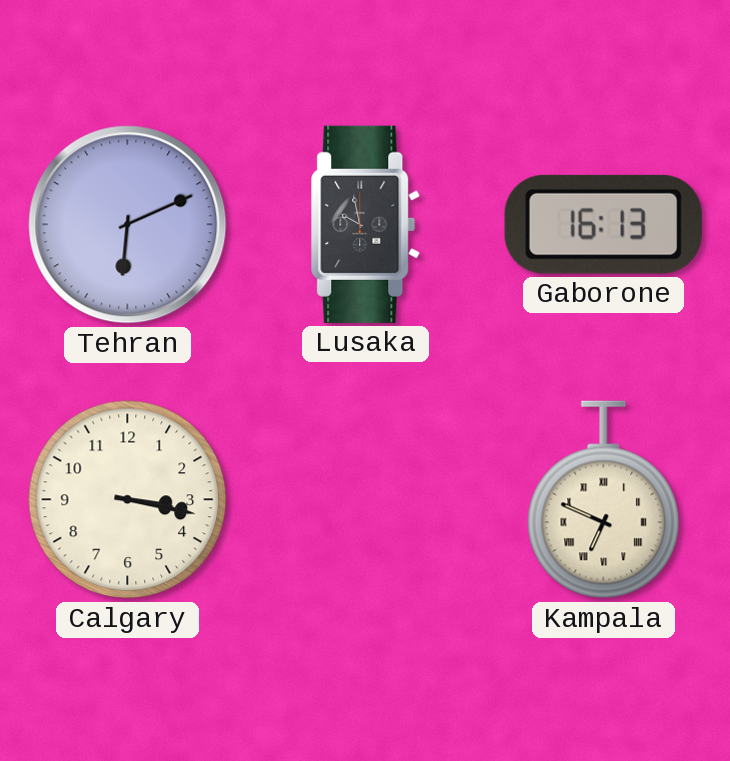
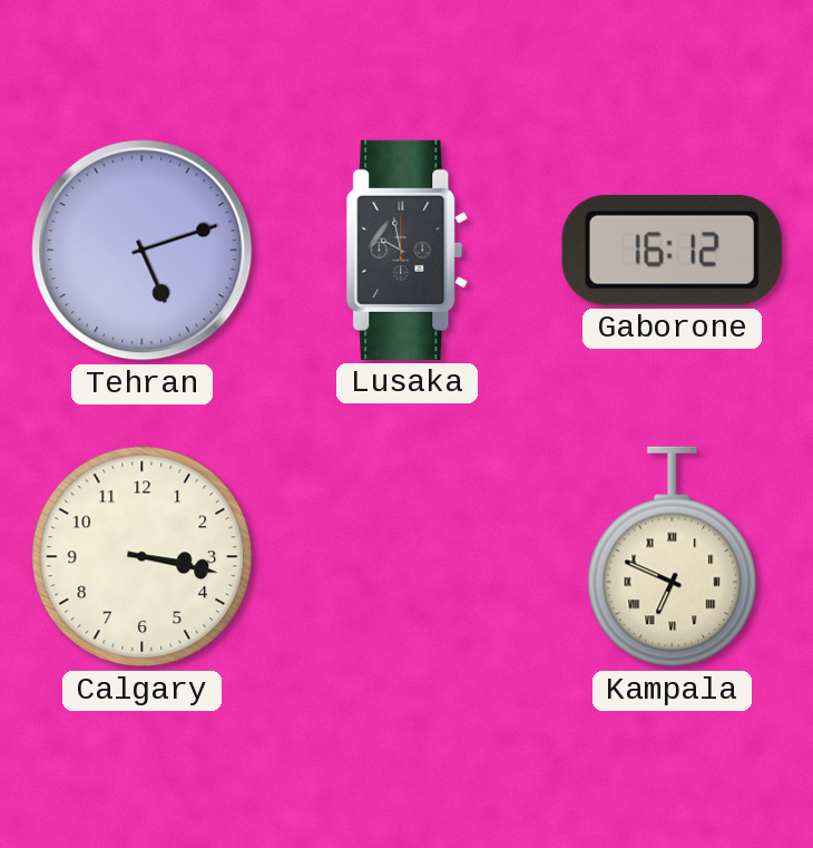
Tehran: 6:11 -> 5:12
Gaborone: 16:13 -> 16:12
